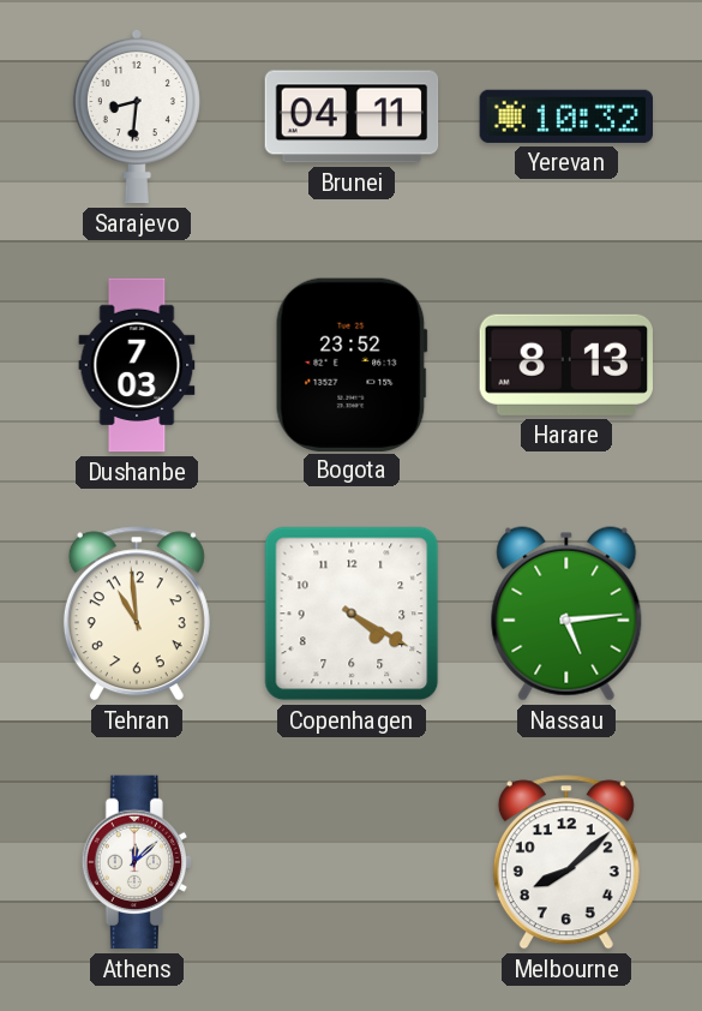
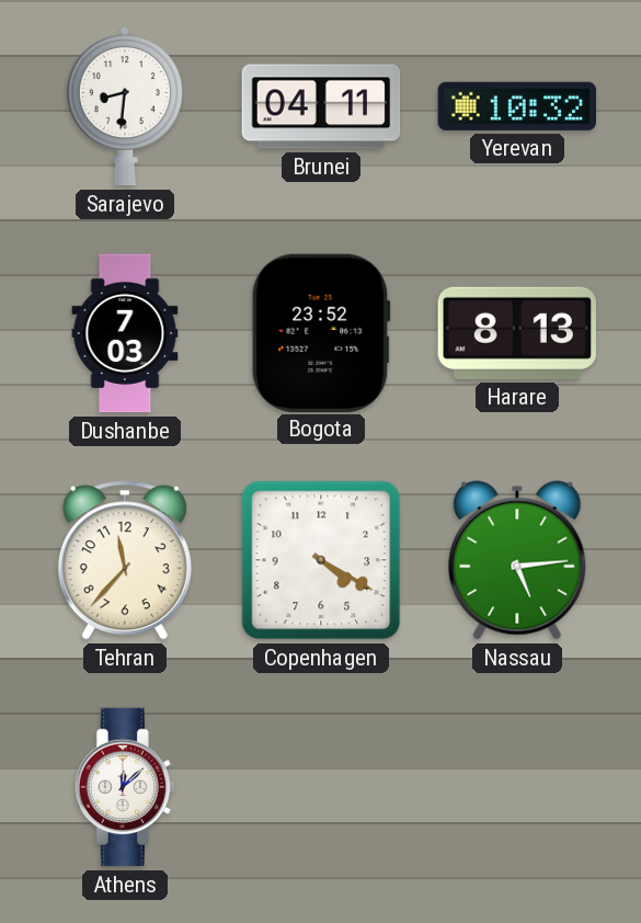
Tehran: 10:59 -> 11:37
Melbourne: 8:08 -> none
